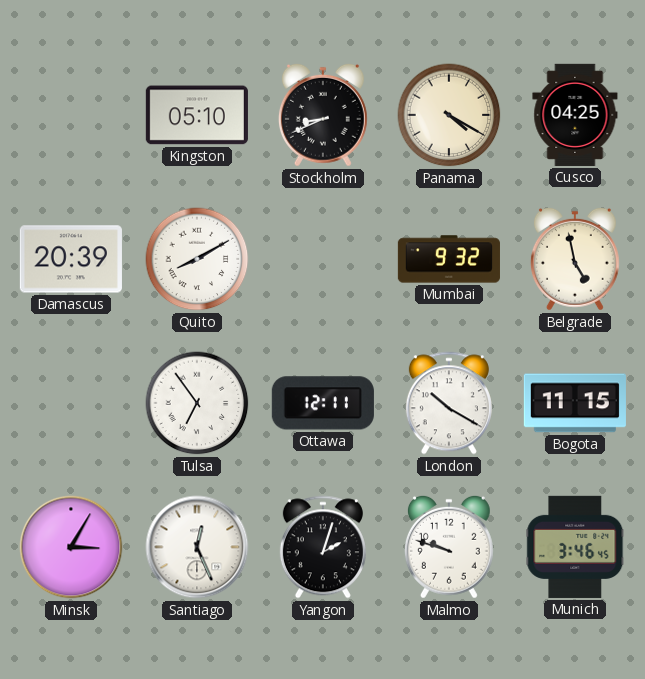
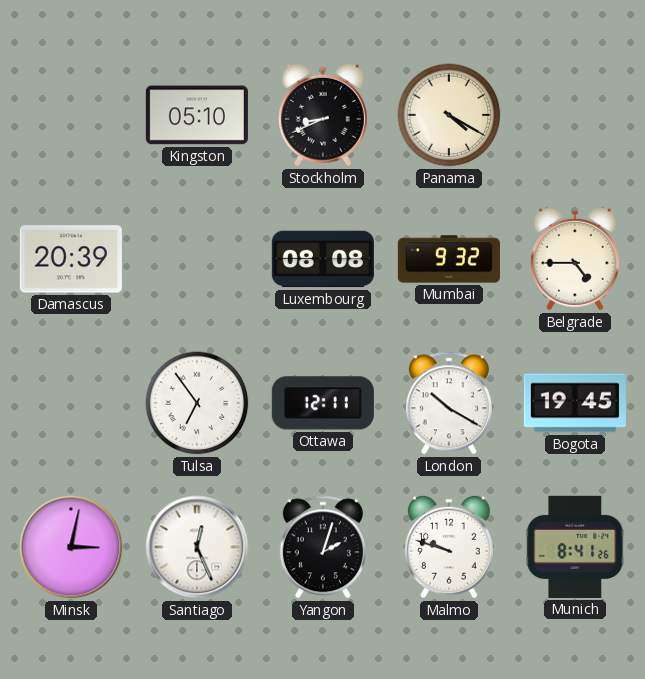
Cusco: 04:25 -> none
Quito: 8:10 -> none
Luxembourg: none -> 08:08
Belgrade: 4:58 -> 4:45
Bogota: 11:15 -> 19:45
Minsk: 3:05 -> 3:02
Munich: 3:46 -> 8:41
